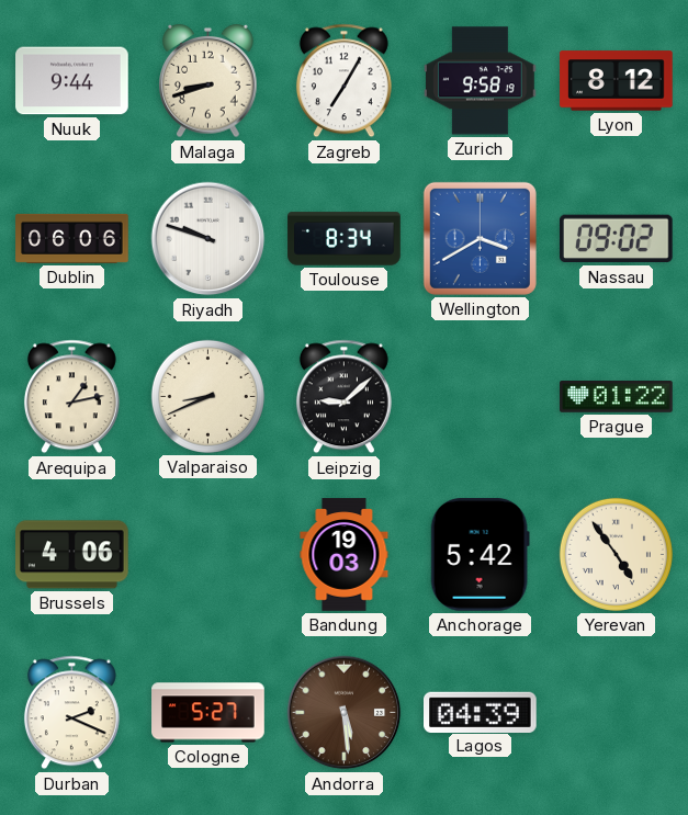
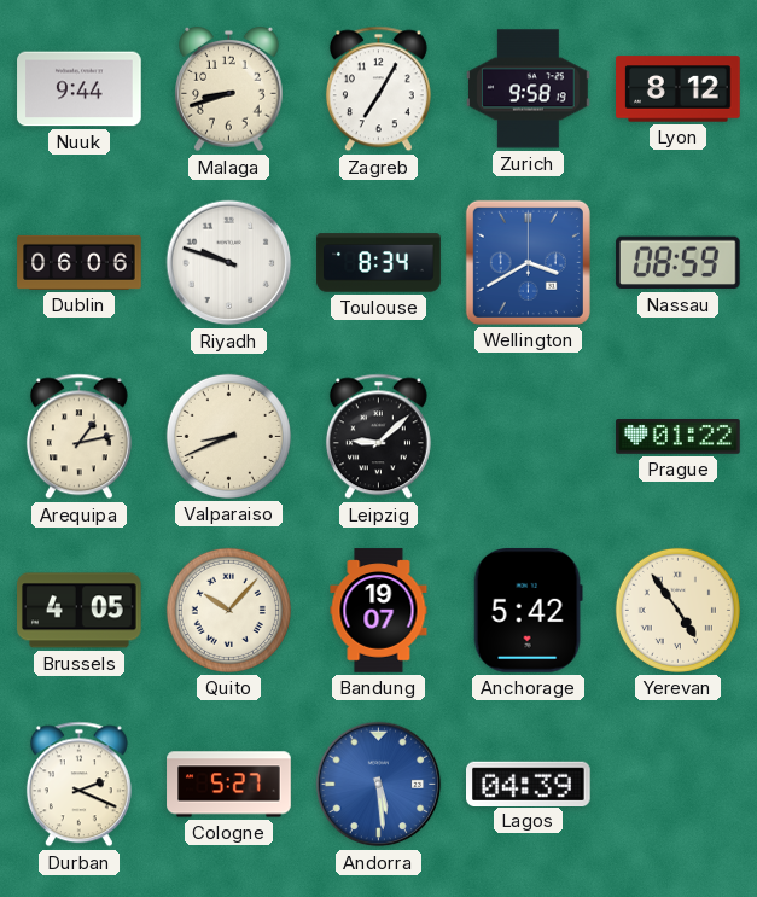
Nassau: 09:02 -> 08:59
Brussels: 4:06 -> 4:05
Quito: none -> 10:07
Bandung: 19:03 -> 19:07
Andorra dial: brown -> blue
